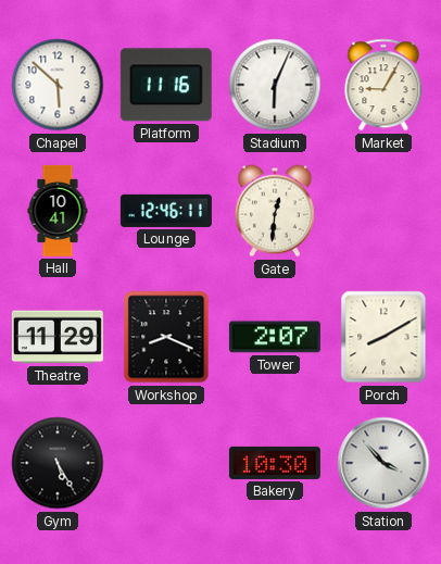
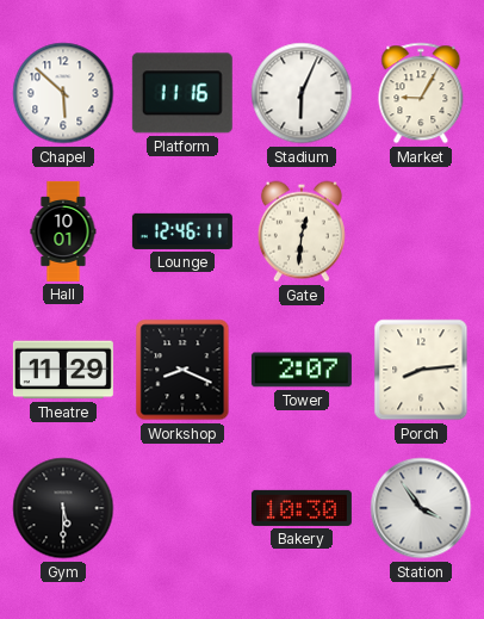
Hall: 10:41 -> 10:01
Porch: 8:10 -> 8:14
Gym: 5:25 -> 5:30
Station: 3:53 -> 3:54
